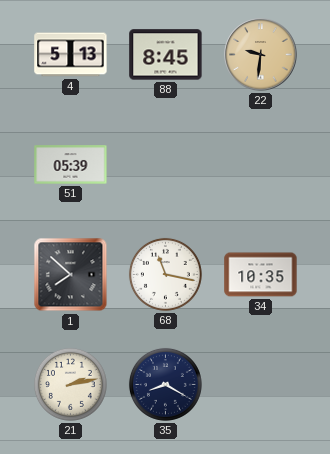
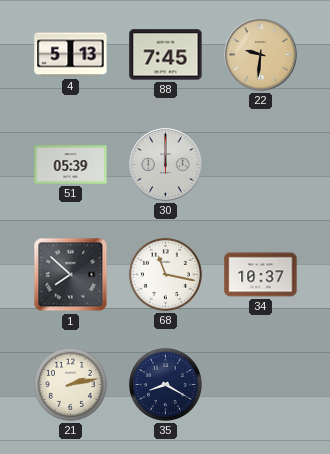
88: 8:45 -> 7:45
30: none -> 12:00
34: 10:35 -> 10:37
